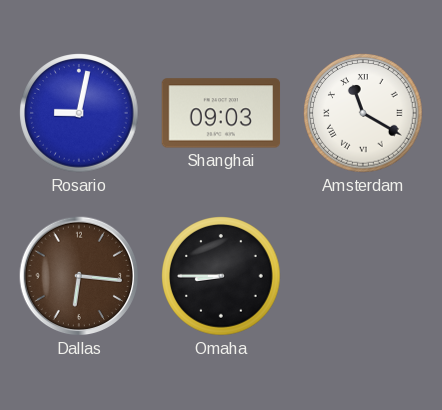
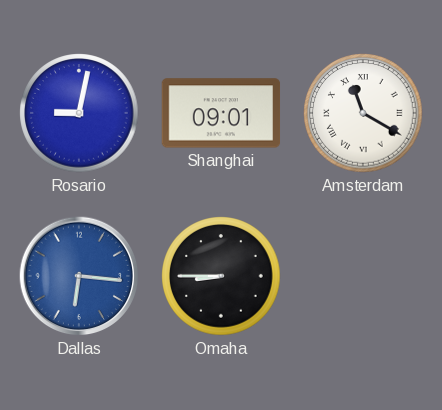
Shanghai: 09:03 -> 09:01
Dallas dial: brown -> blue
